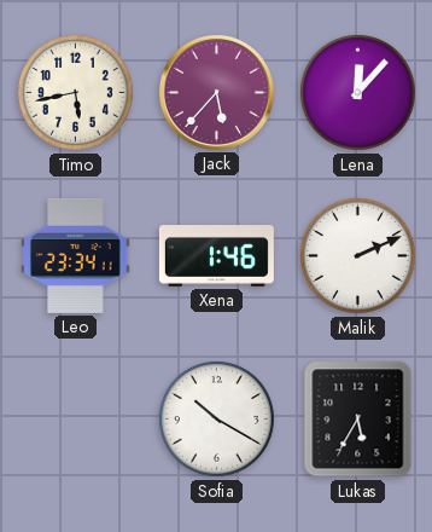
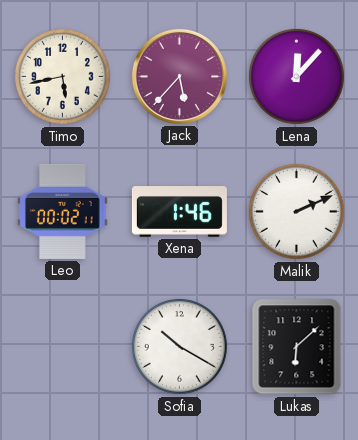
Leo: 23:34 -> 00:02
Lukas: 5:35 -> 6:08
